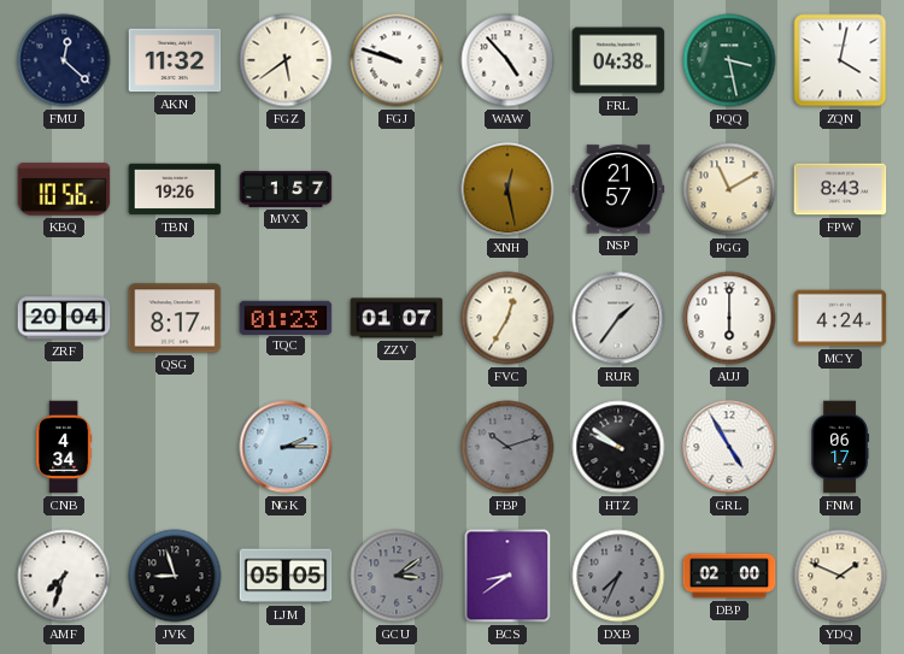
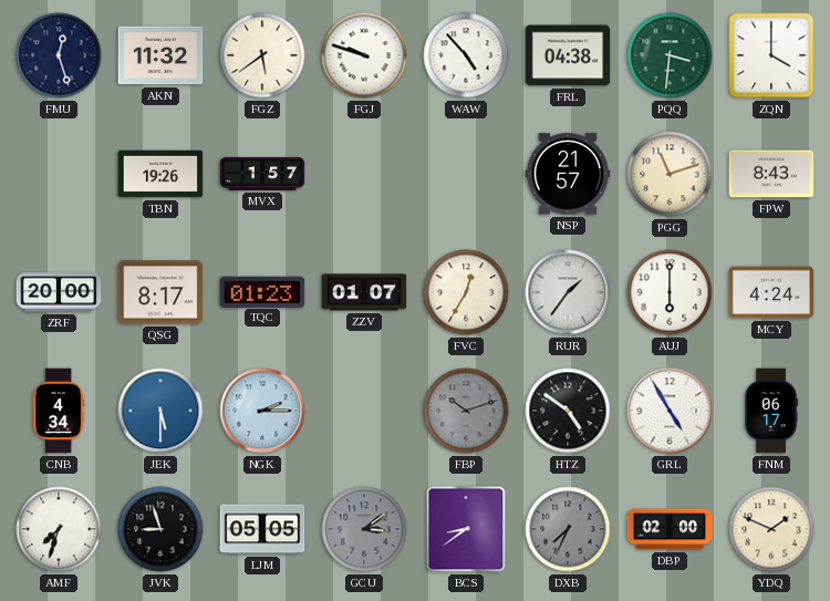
FMU: 12:22 -> 12:27
PQQ: 3:28 -> 3:31
ZQN: 4:02 -> 4:00
KBQ: 10:56 -> none
XNH: 12:28 -> none
PGG: 11:10 -> 11:12
ZRF: 20:04 -> 20:00
JEK: none -> 5:30
HTZ: 9:51 -> 4:51
